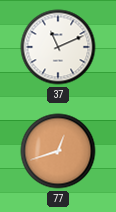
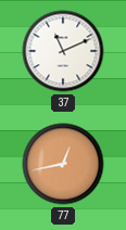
77: 12:42 -> 12:43
